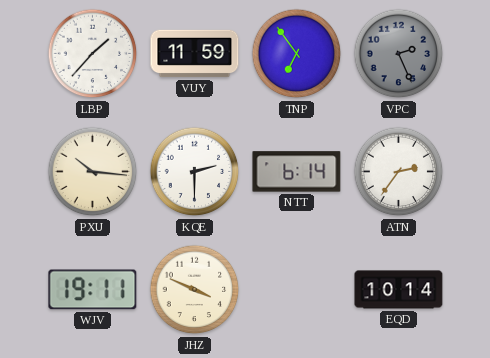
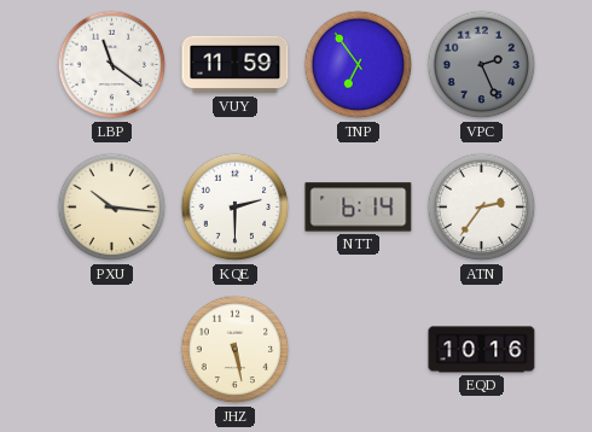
LBP: 1:37 -> 11:21
WJV: 19:11 -> none
JHZ: 3:49 -> 5:28
EQD: 10:14 -> 10:16
